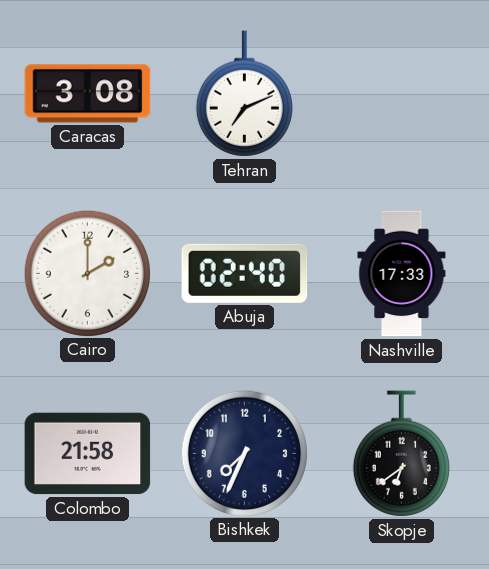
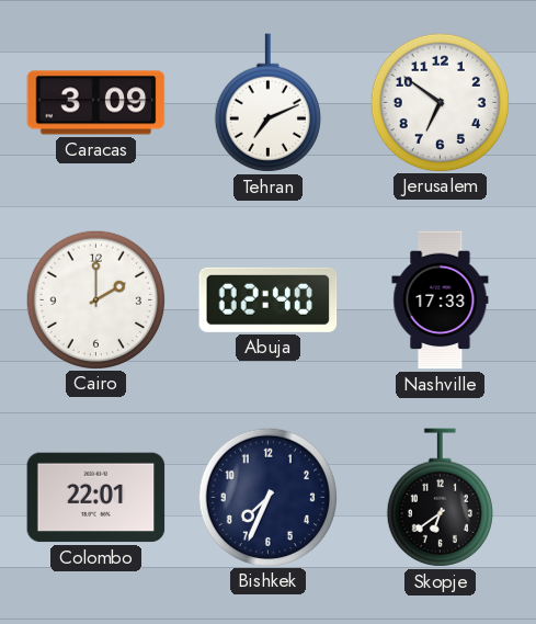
Caracas: 3:08 -> 3:09
Jerusalem: none -> 6:51
Colombo: 21:58 -> 22:01
